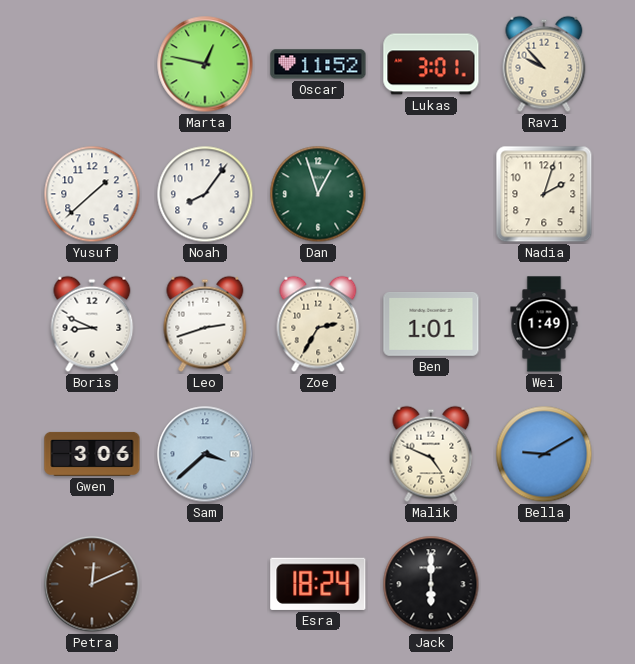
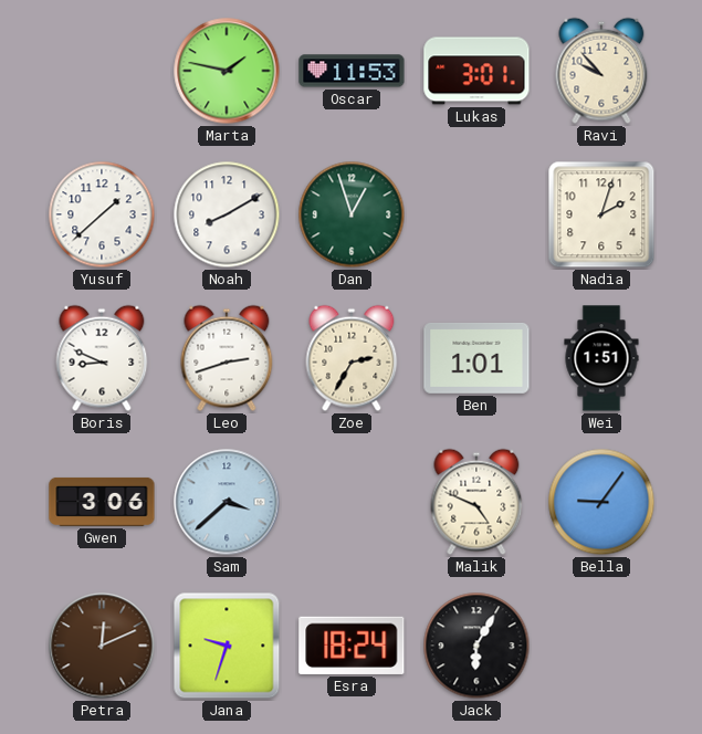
Marta: 12:47 -> 1:47
Oscar: 11:52 -> 11:53
Noah: 8:06 -> 8:10
Wei: 1:49 -> 1:51
Bella: 9:10 -> 9:06
Jana: none -> 9:33
Jack: 6:00 -> 6:05
